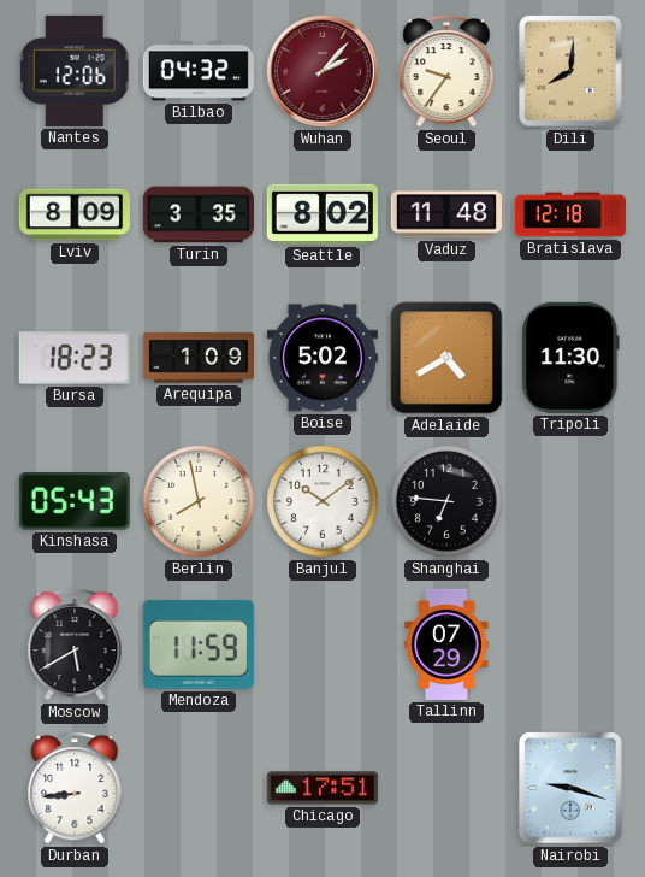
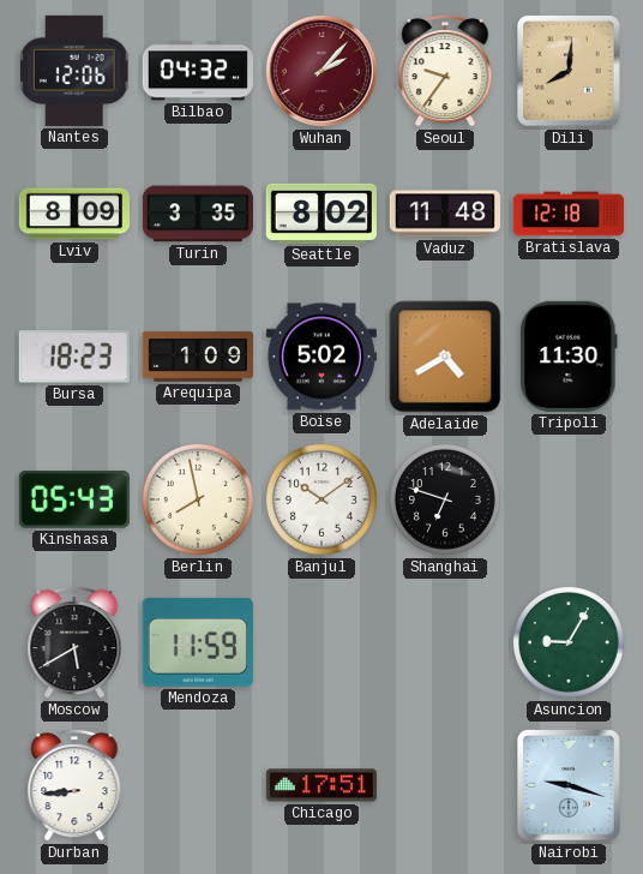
Shanghai: 6:46 -> 6:48
Tallinn: 07:29 -> none
Asuncion: none -> 9:05
